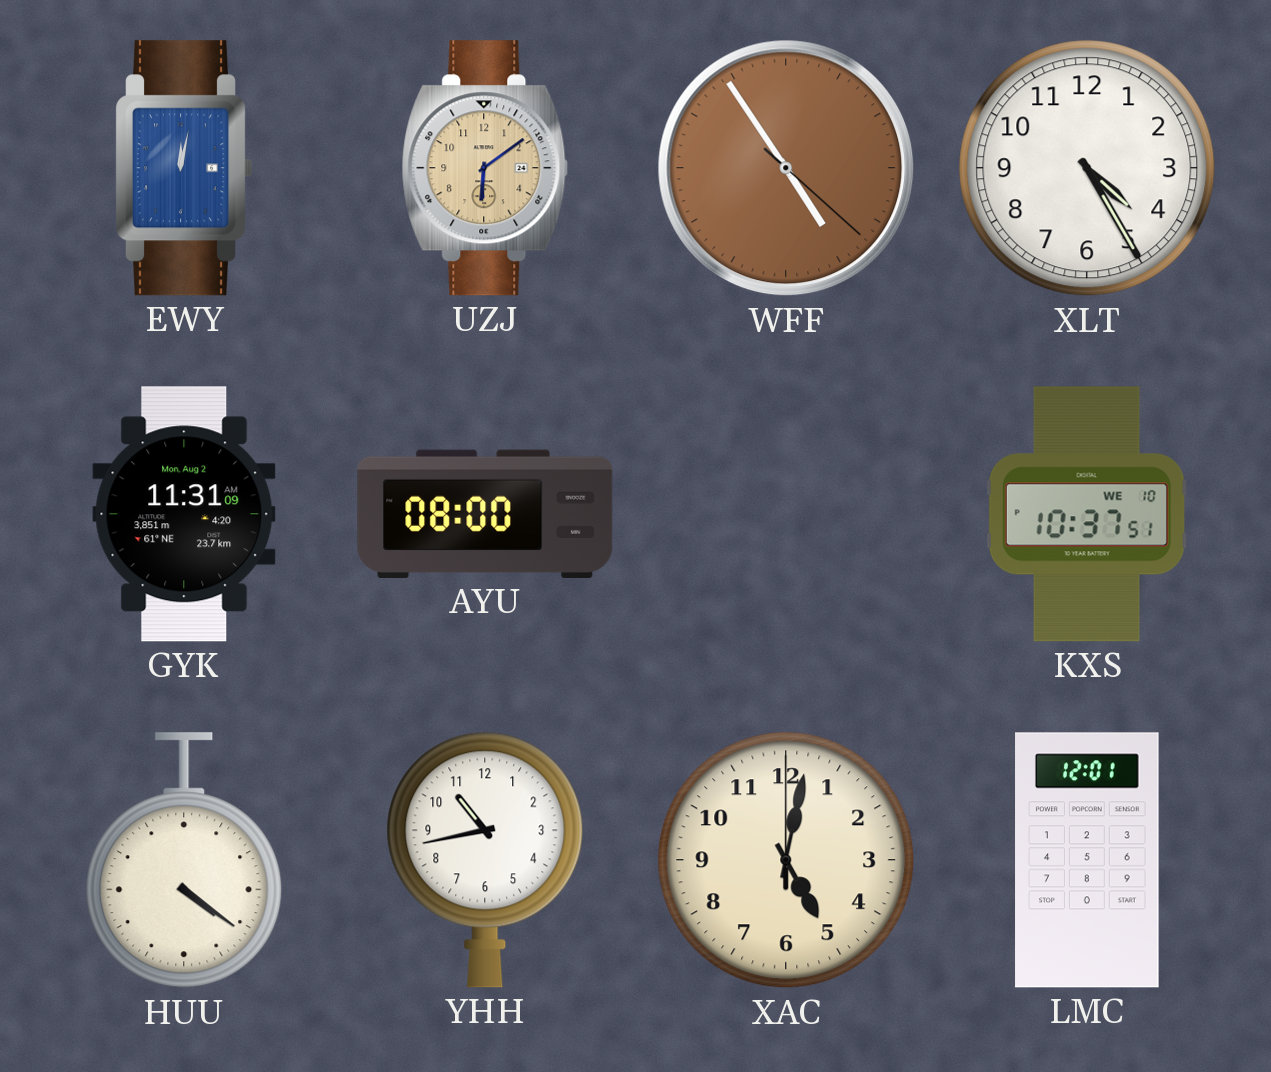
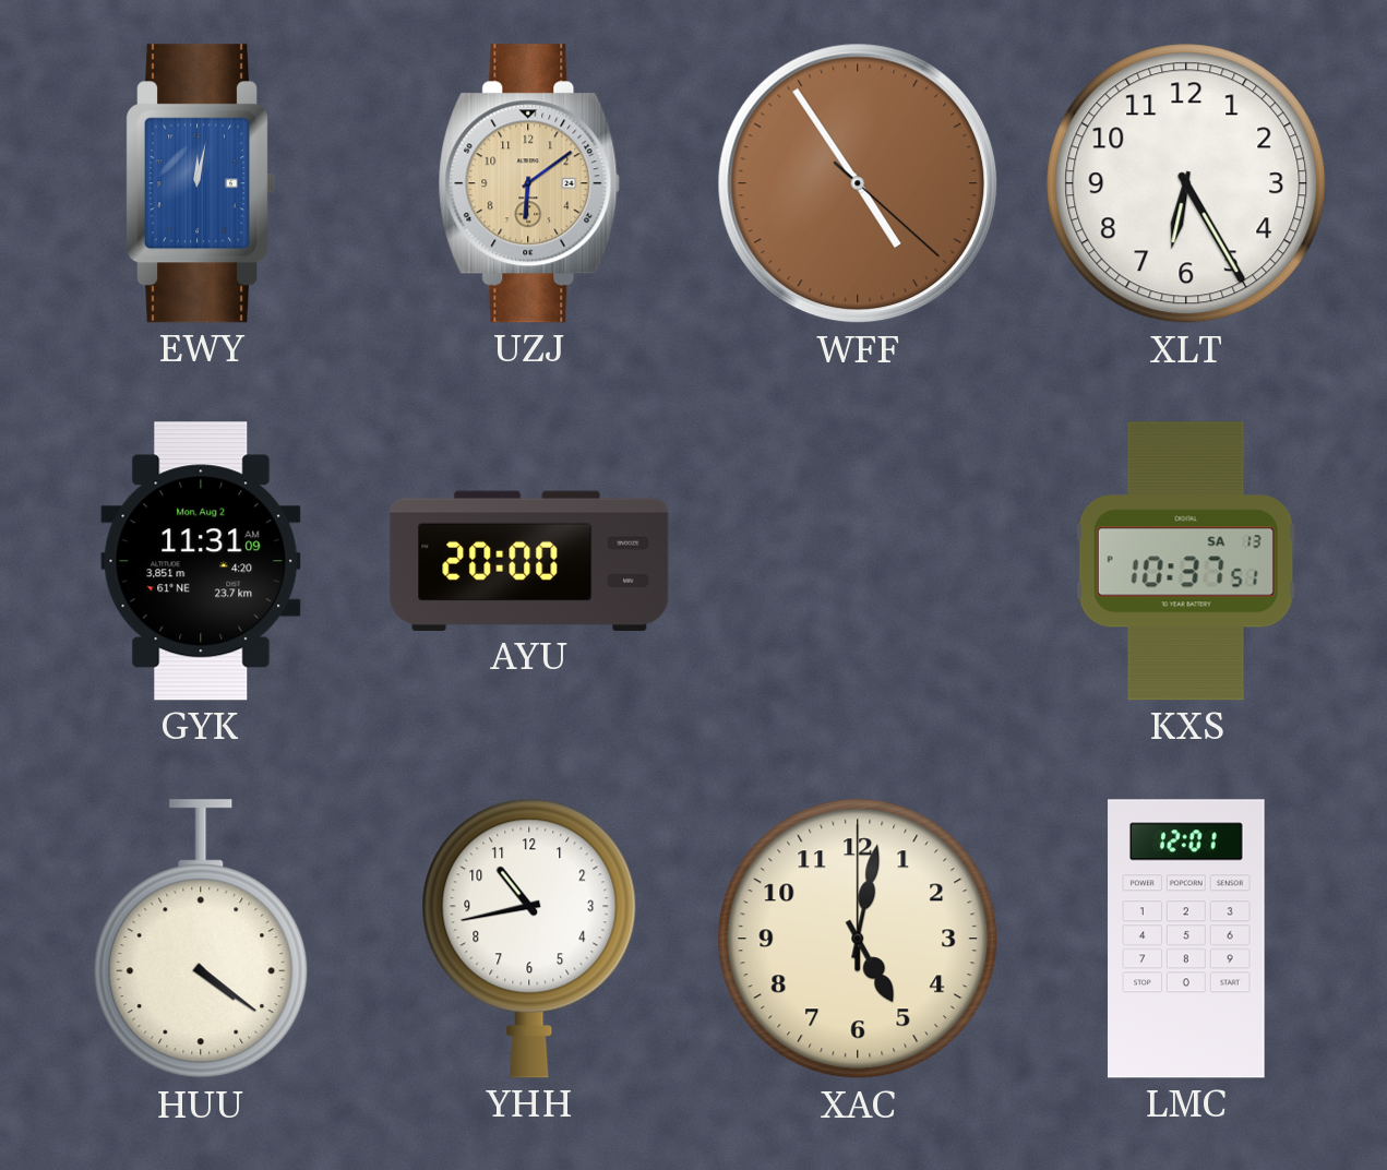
XLT: 4:25 -> 6:25
AYU: 08:00 -> 20:00
KXS date: WE 10 -> SA 13
